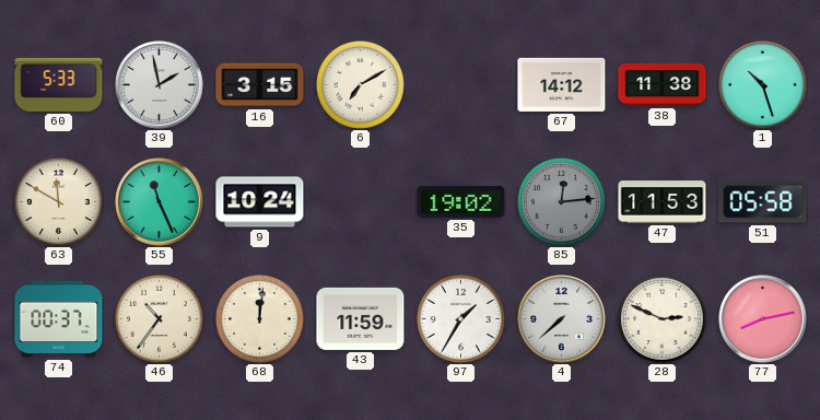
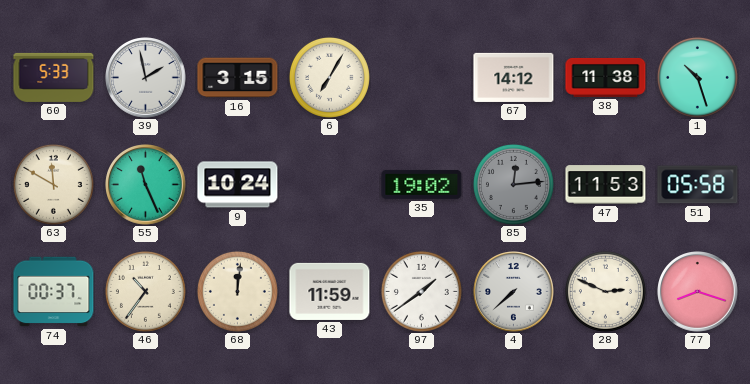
6: 7:10 -> 7:05
97: 1:35 -> 1:39
77: 8:13 -> 8:18
